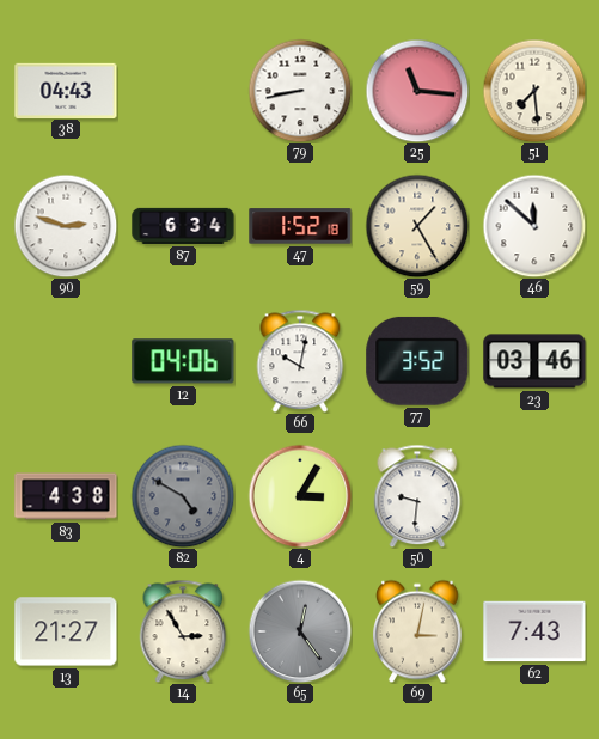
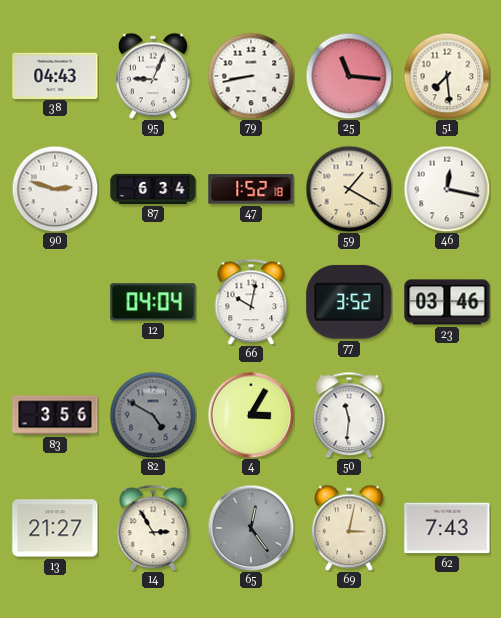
95: none -> 9:04
59: 1:25 -> 1:20
46: 11:52 -> 12:17
12: 04:06 -> 04:04
83: 4:38 -> 3:56
50: 9:31 -> 11:31
